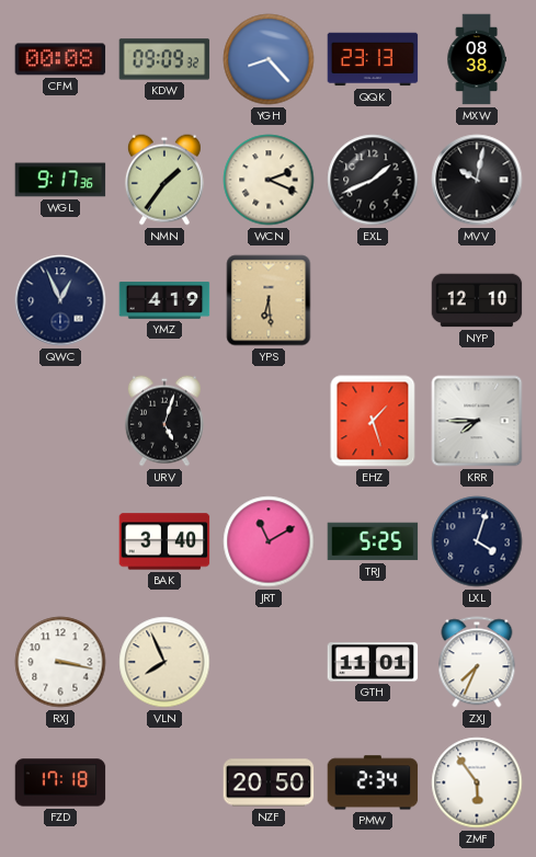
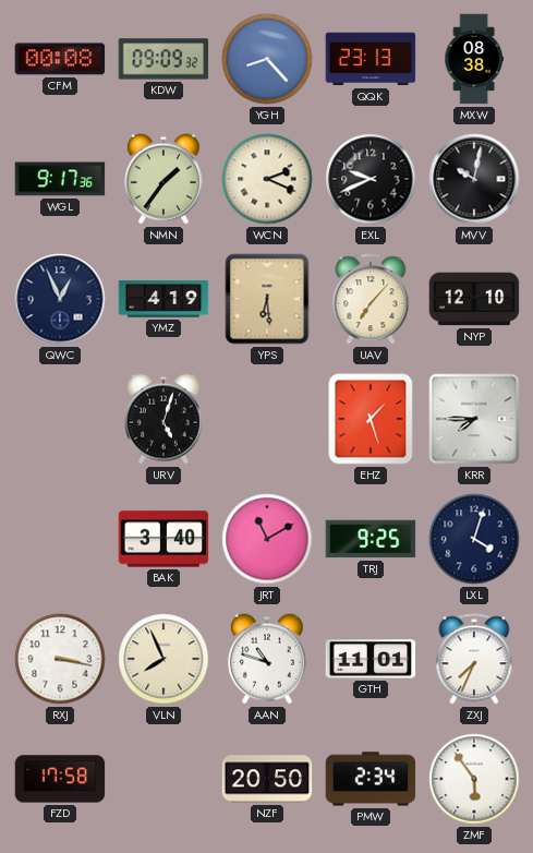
EXL: 1:41 -> 9:41
UAV: none -> 7:07
TRJ: 5:25 -> 9:25
AAN: none -> 10:48
FZD: 17:18 -> 17:58
